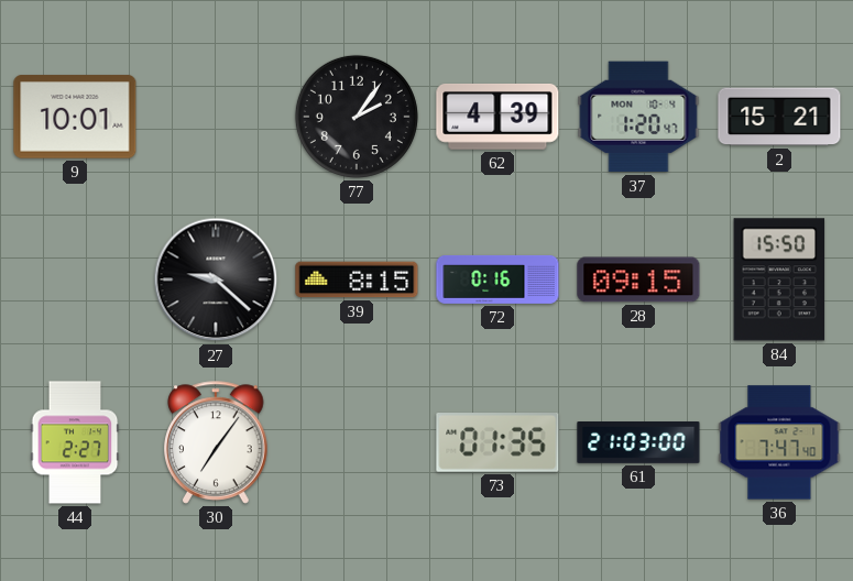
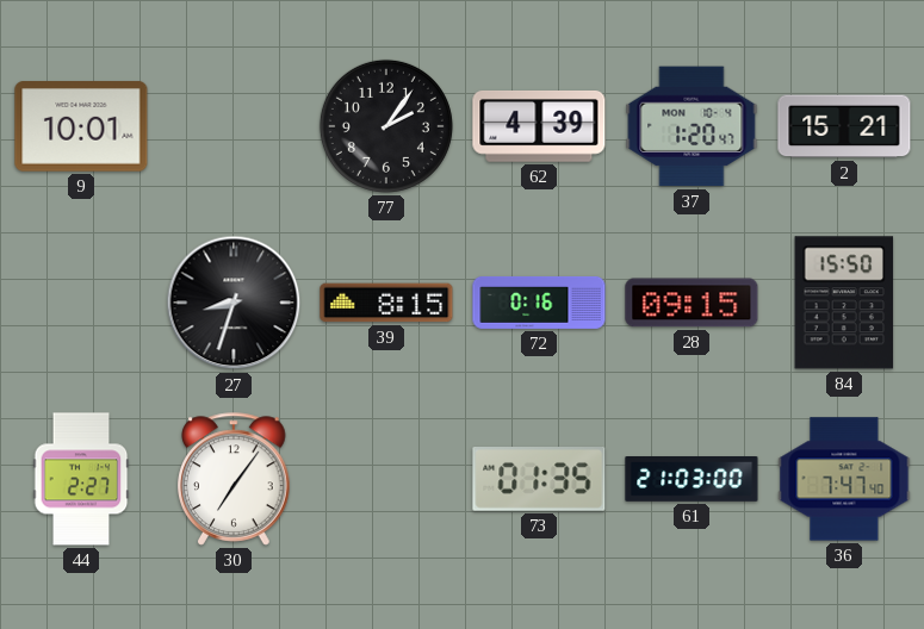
27: 9:22 -> 8:33
